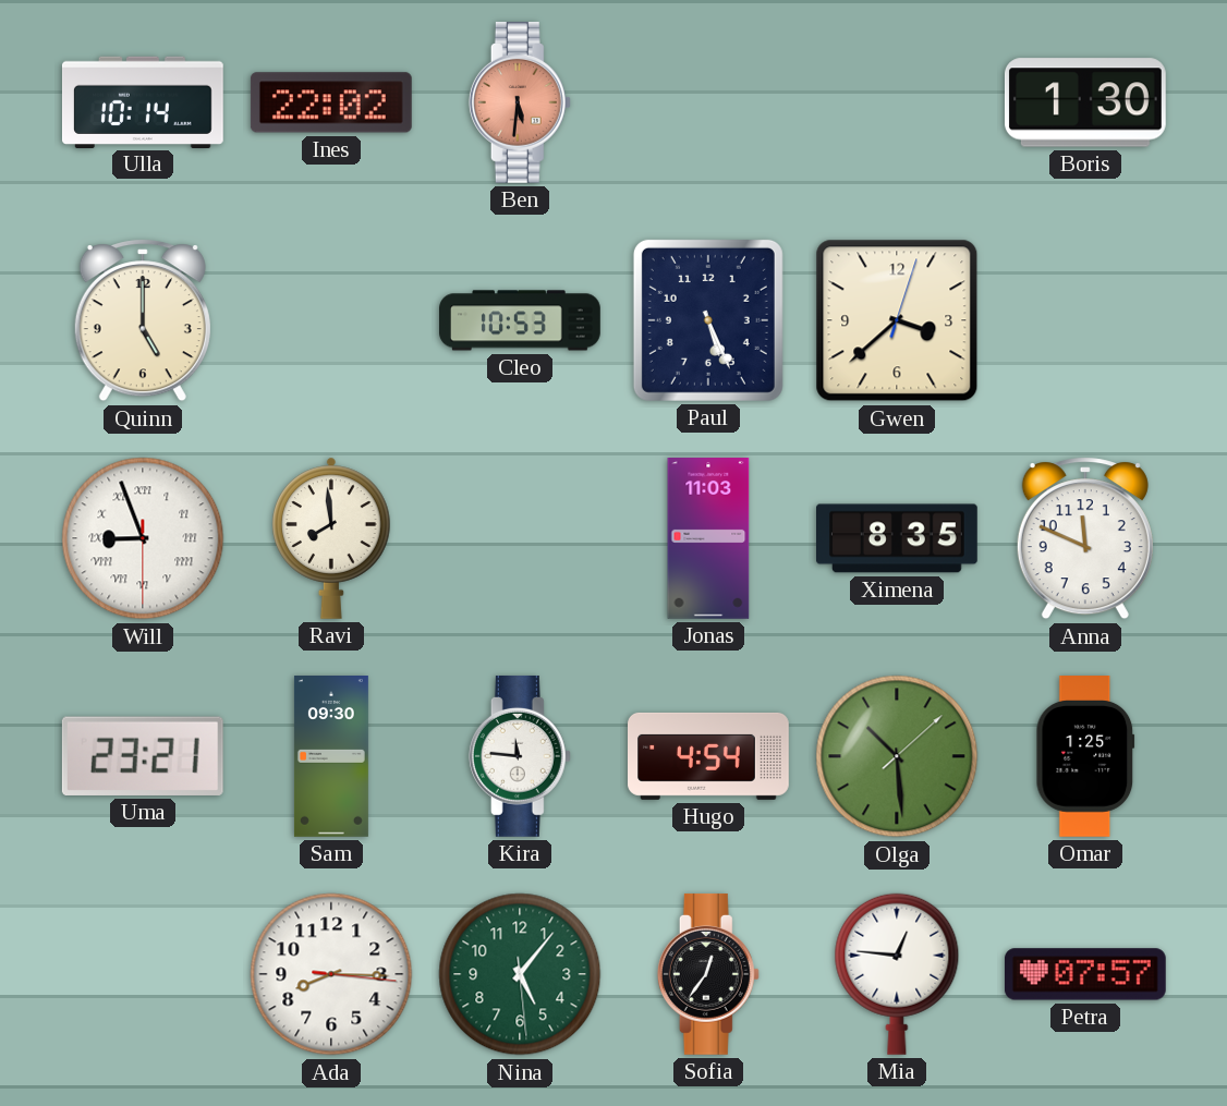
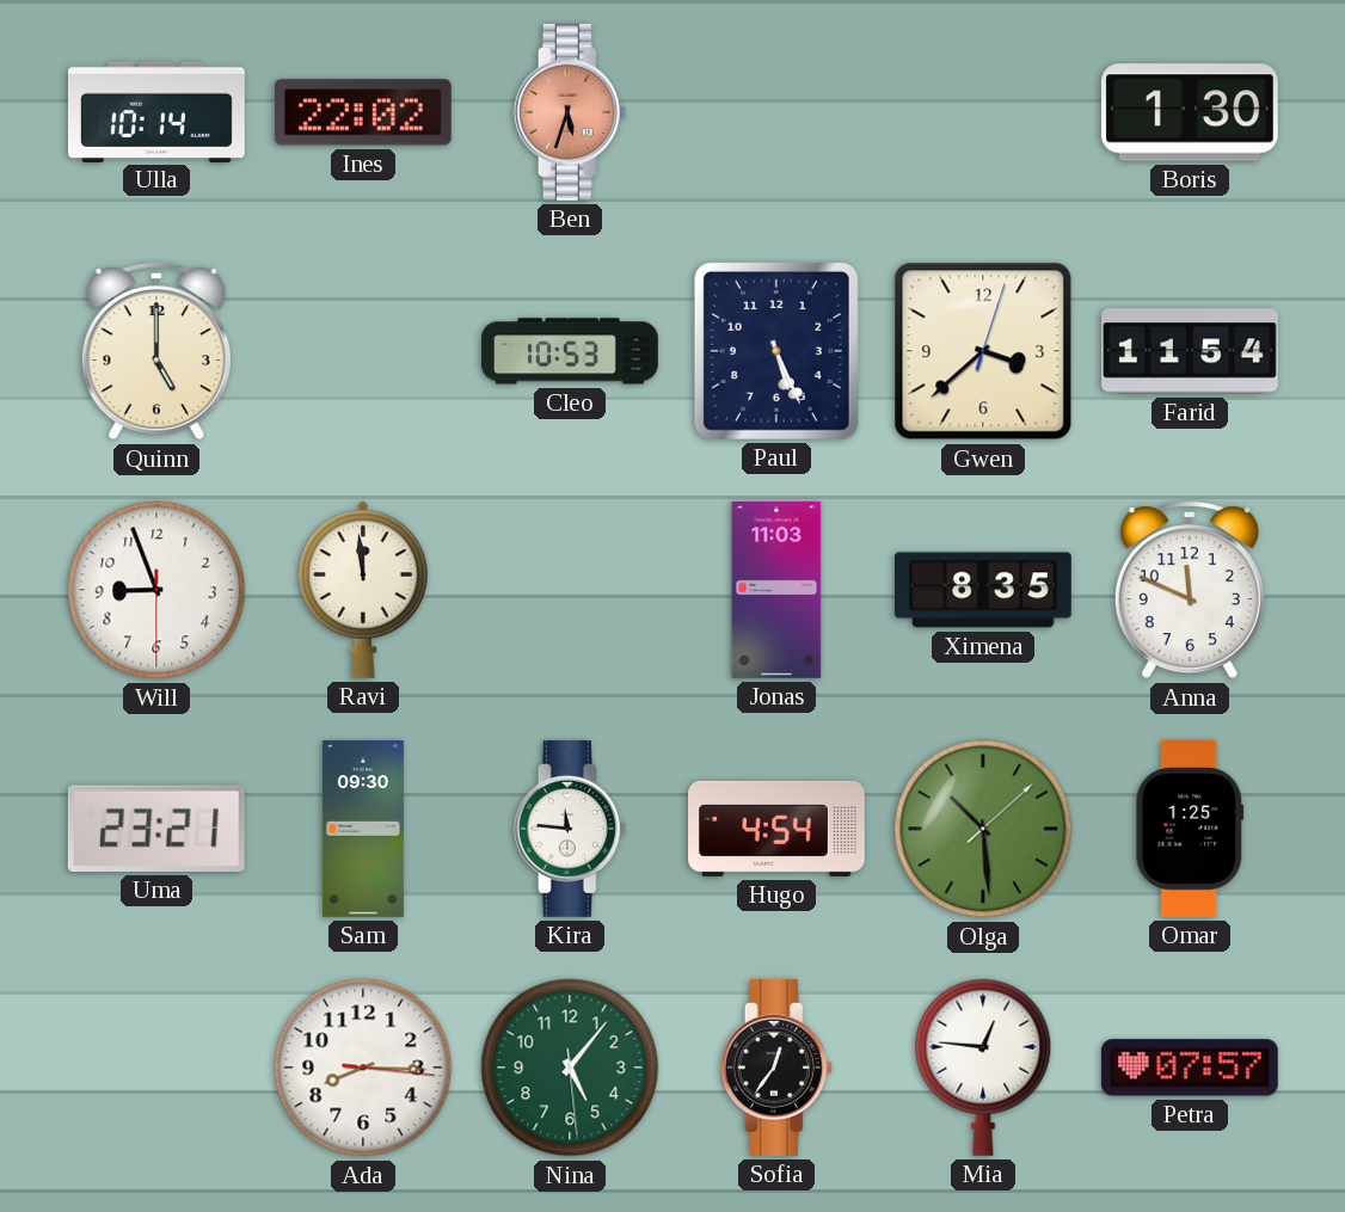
Ben: 5:31 -> 5:33
Farid: none -> 11:54
Will numerals: Roman -> Arabic
Ravi: 7:59 -> 11:59
